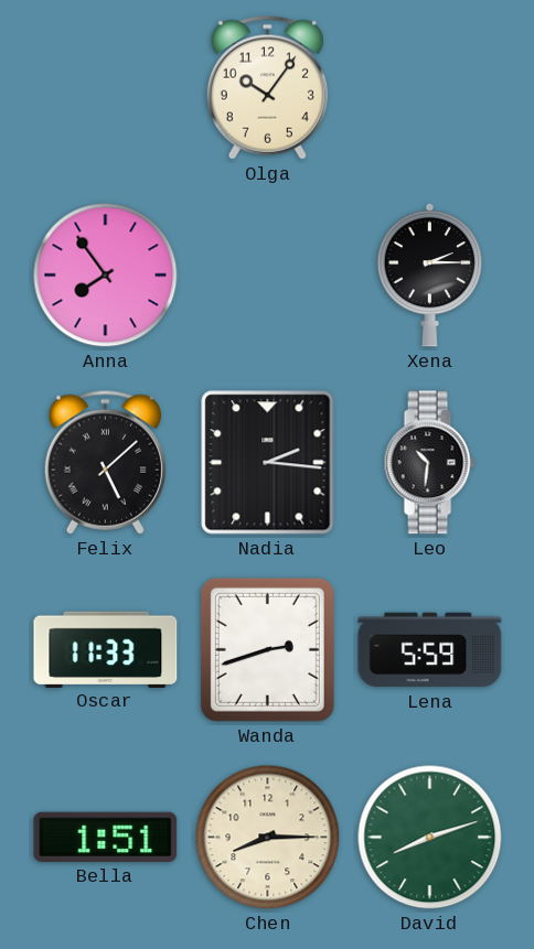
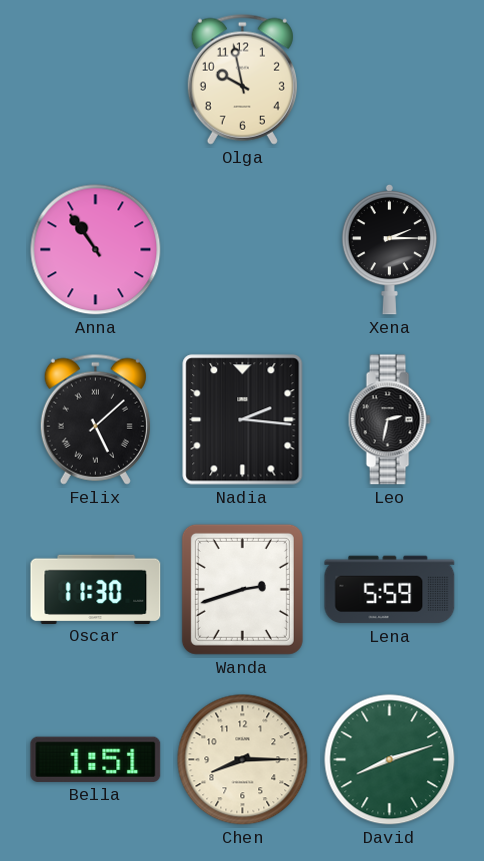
Olga: 10:06 -> 9:58
Anna: 7:54 -> 10:54
Leo: 10:31 -> 2:32
Oscar: 11:33 -> 11:30
